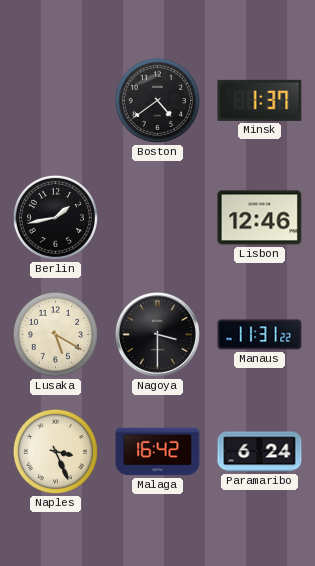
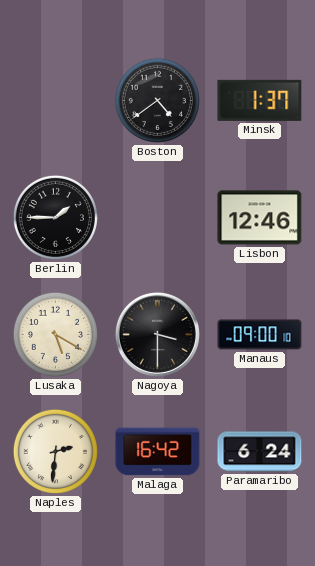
Berlin: 1:43 -> 1:45
Manaus: 11:31 -> 09:00
Naples: 3:26 -> 2:31
